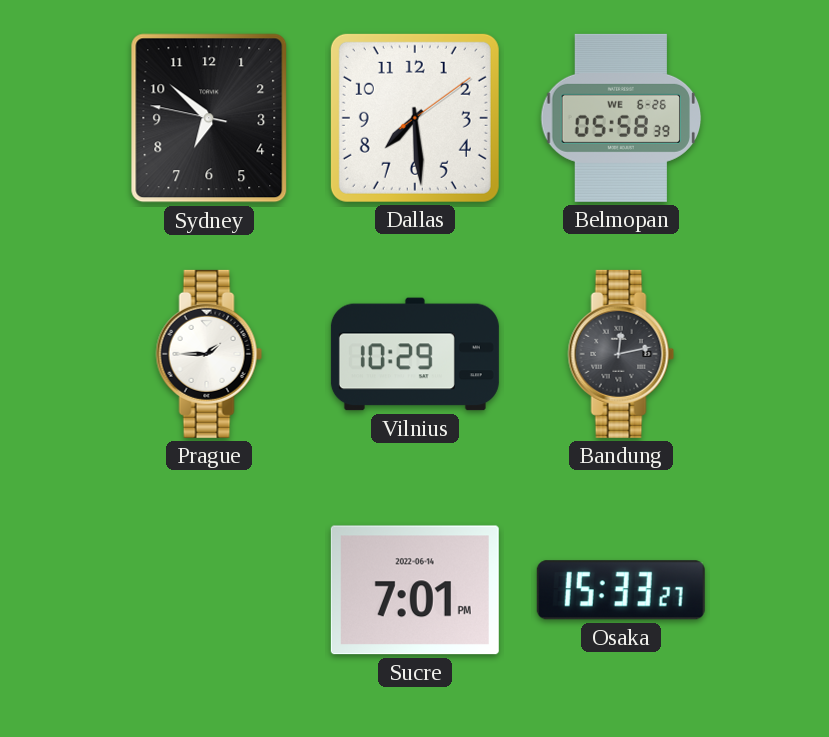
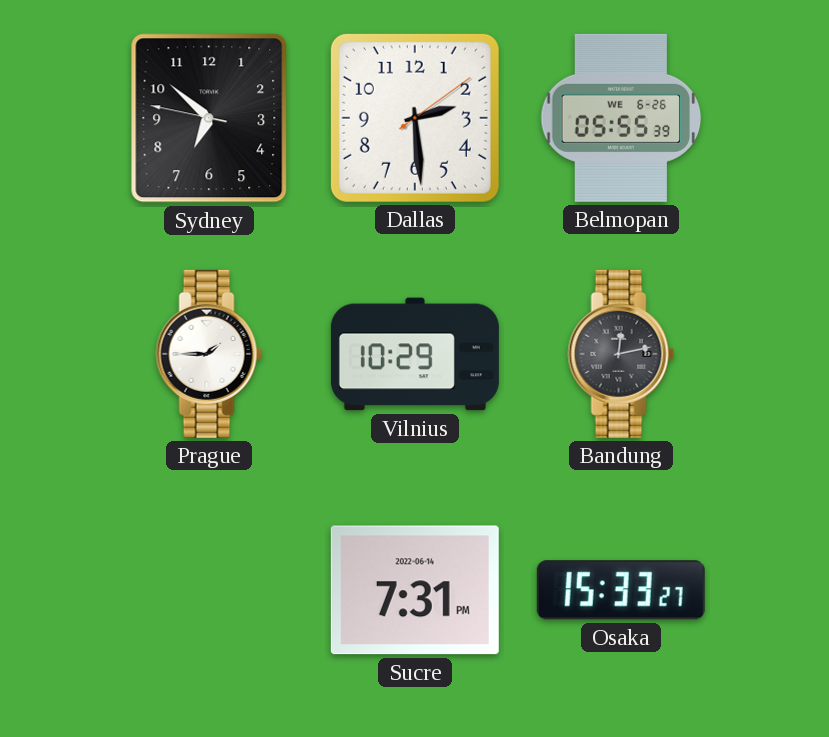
Dallas: 7:29 -> 2:29
Belmopan: 05:58 -> 05:55
Sucre: 7:01 -> 7:31
